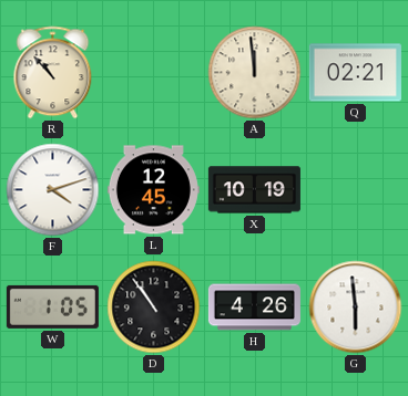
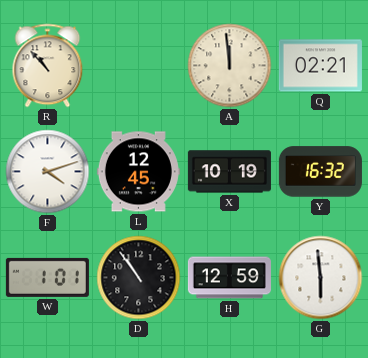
Y: none -> 16:32
W: 1:05 -> 1:01
H: 4:26 -> 12:59
